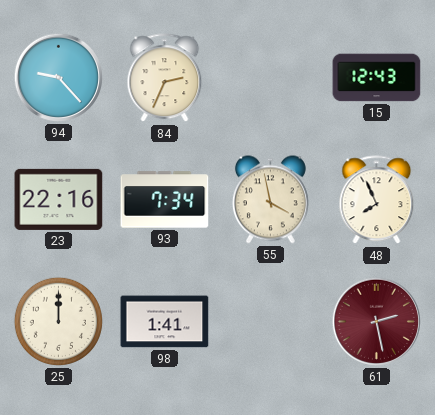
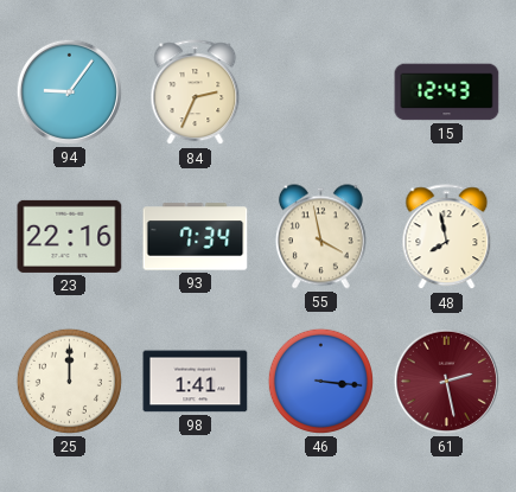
94: 9:23 -> 9:06
48: 7:56 -> 7:58
46: none -> 3:16
